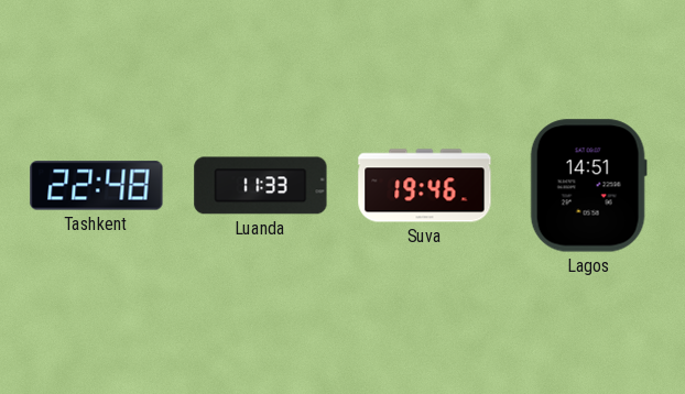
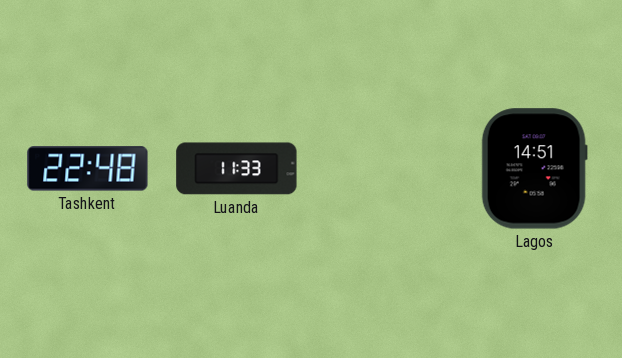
Suva: 19:46 -> none
